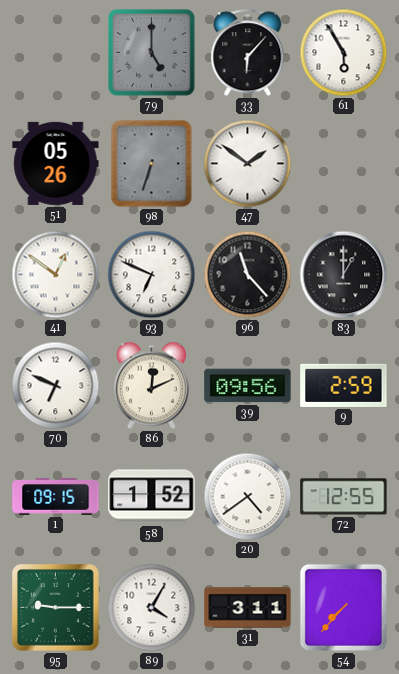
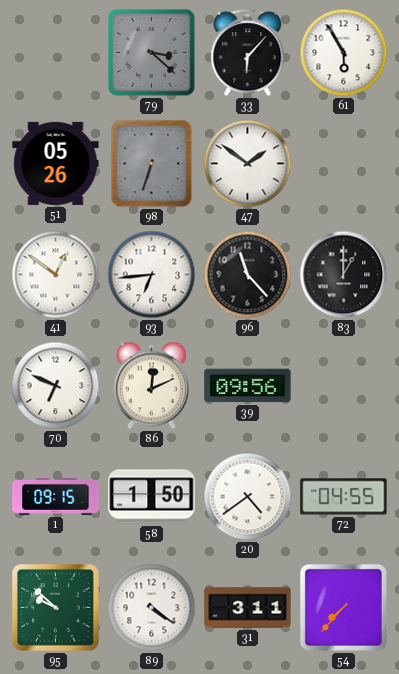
79: 5:00 -> 3:22
93: 6:49 -> 6:44
9: 2:59 -> none
58: 1:52 -> 1:50
72: 12:55 -> 04:55
95: 9:15 -> 9:52
89: 4:05 -> 4:21
